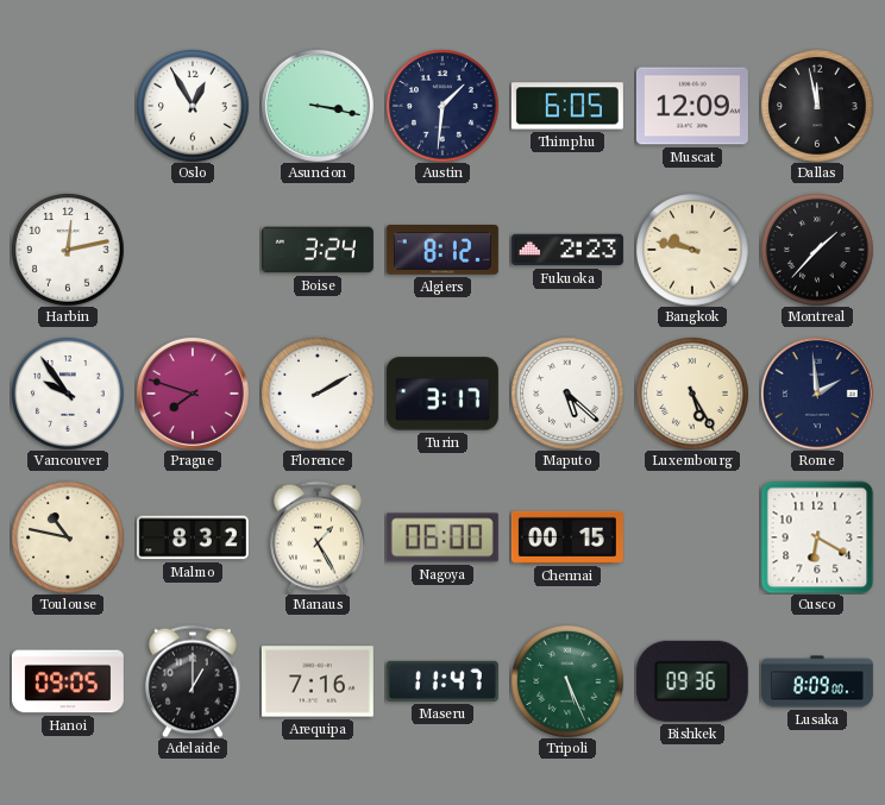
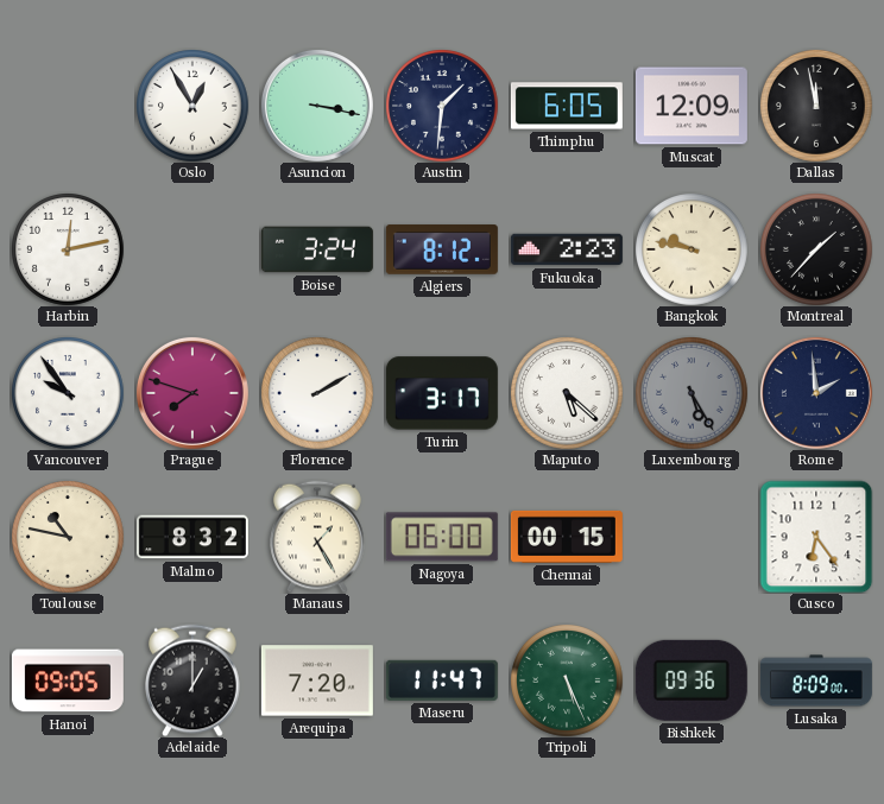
Luxembourg dial: cream -> grey
Cusco: 6:20 -> 6:24
Arequipa: 7:16 -> 7:20
